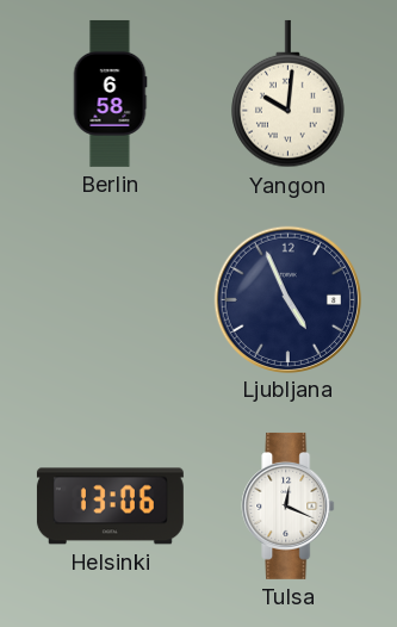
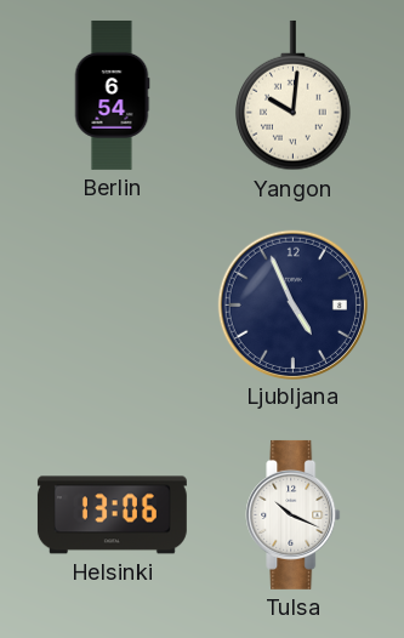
Berlin: 6:58 -> 6:54
Tulsa: 12:19 -> 10:19
